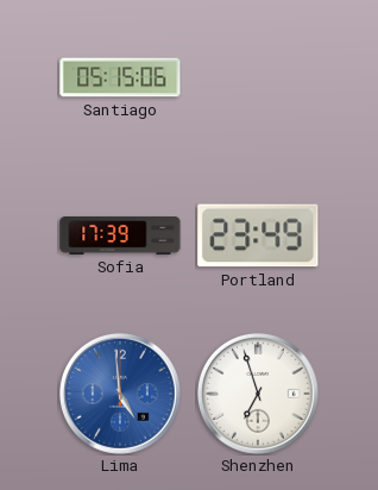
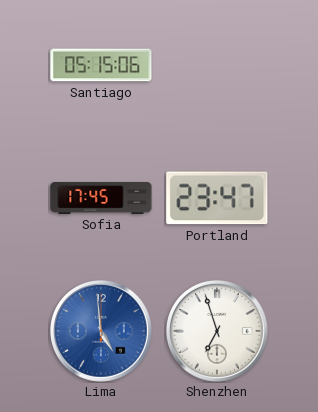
Sofia: 17:39 -> 17:45
Portland: 23:49 -> 23:47
